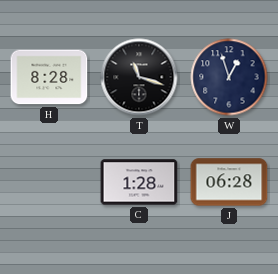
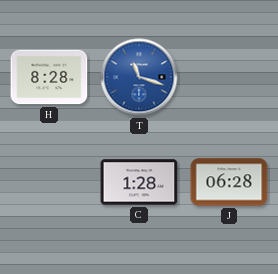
T dial: black -> blue
W: 12:57 -> none
